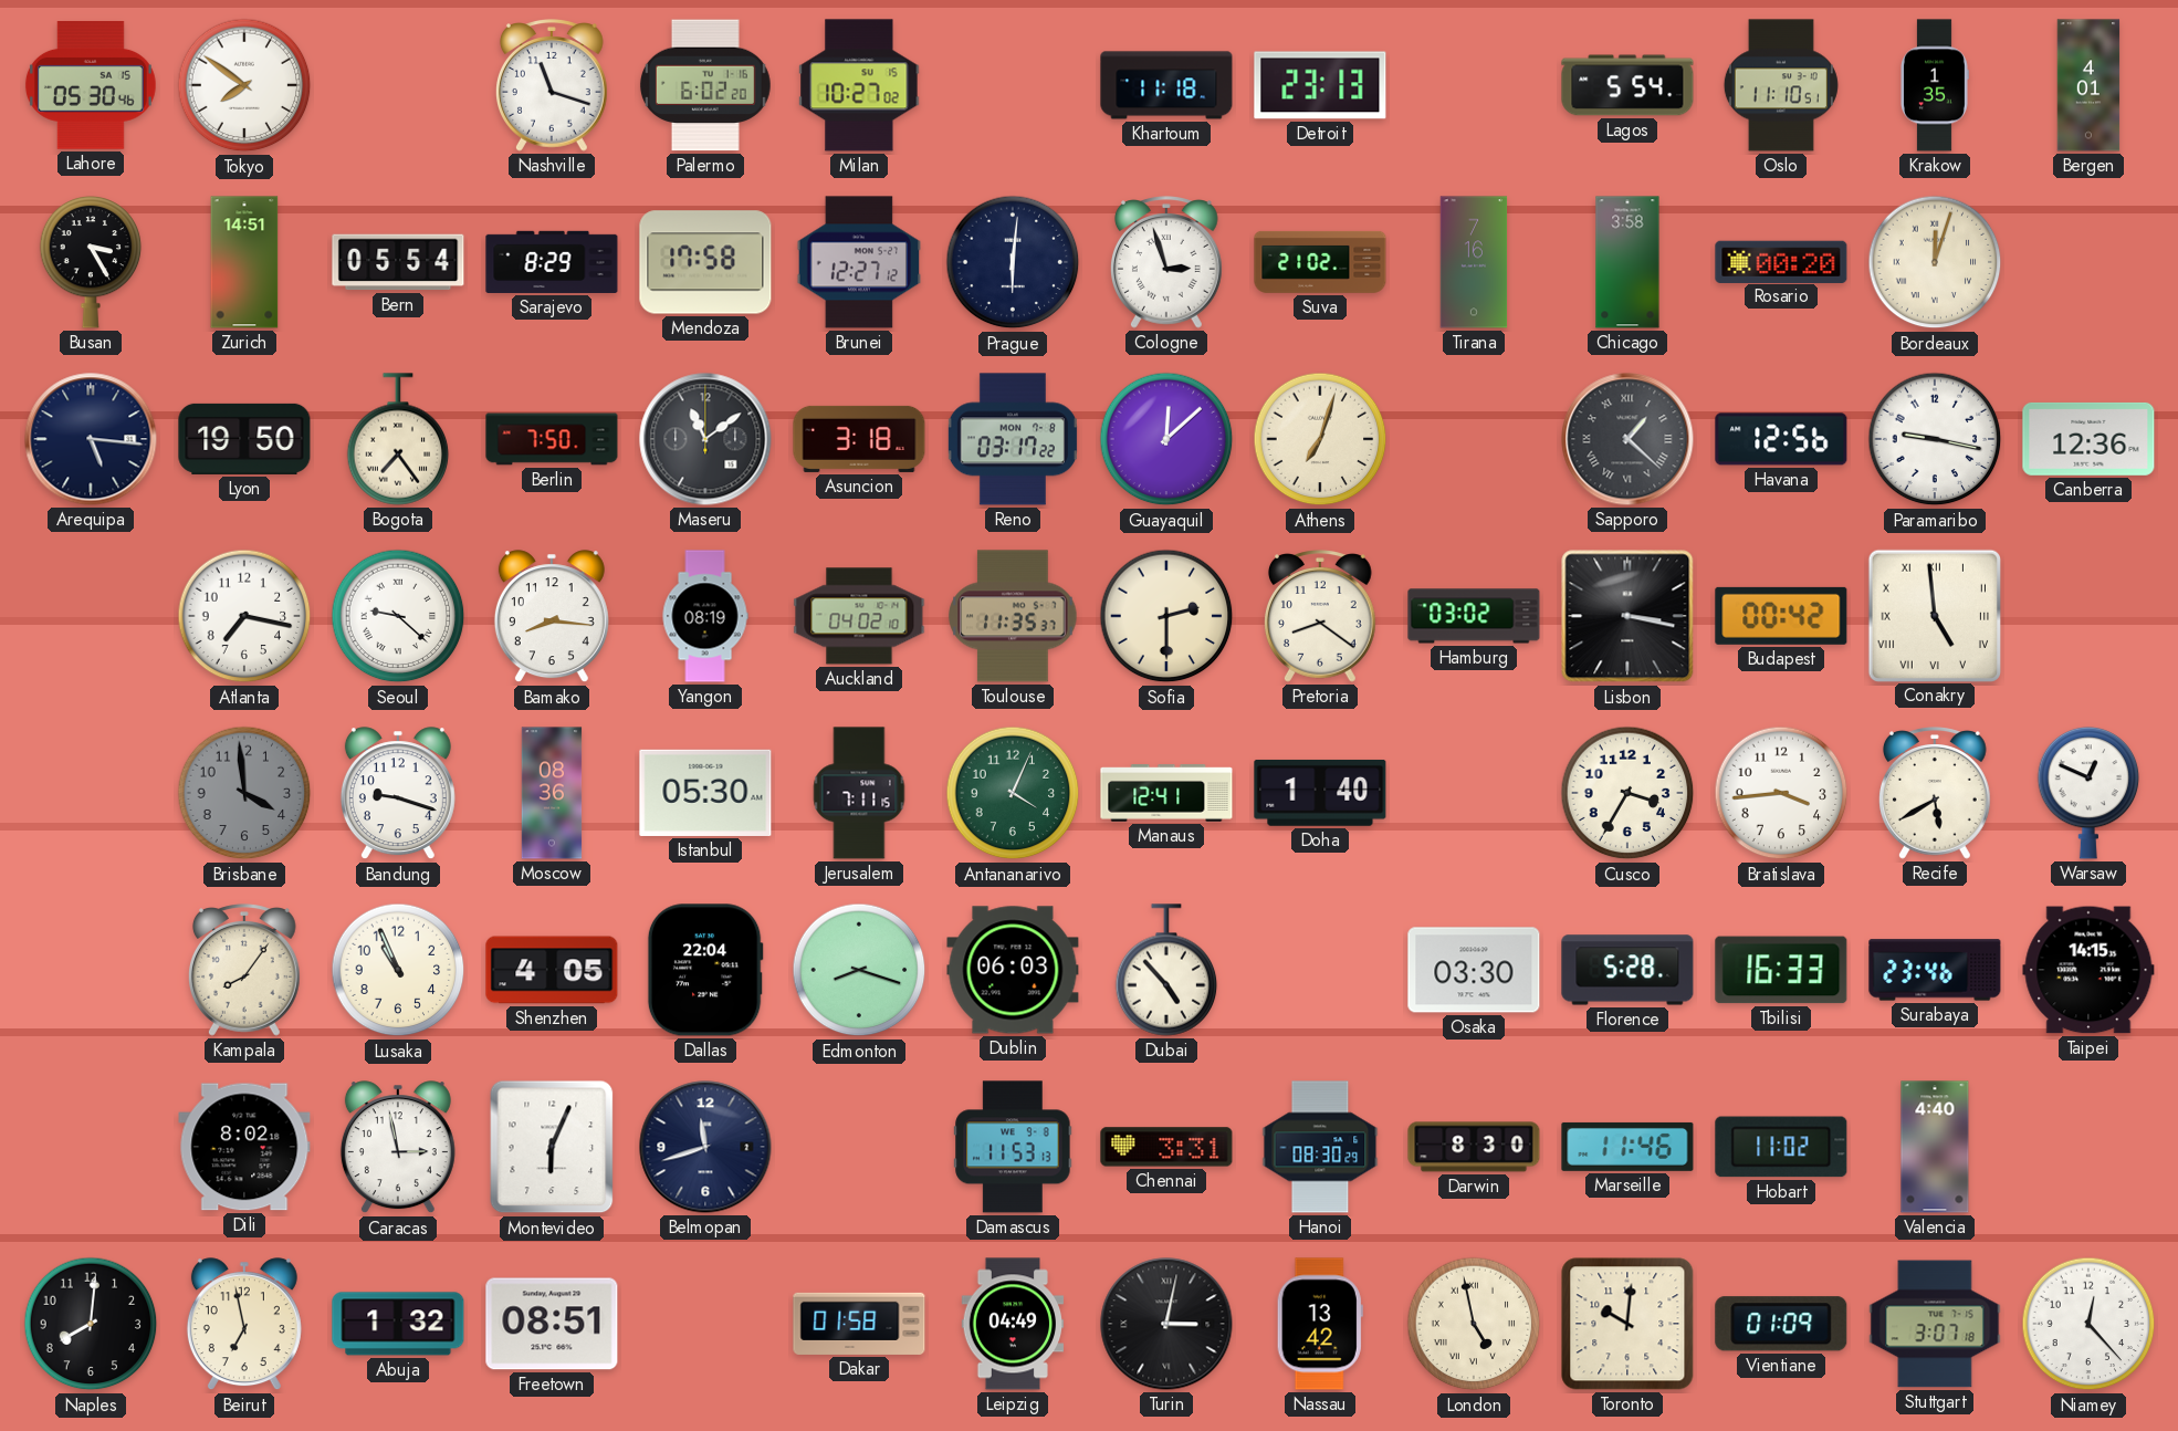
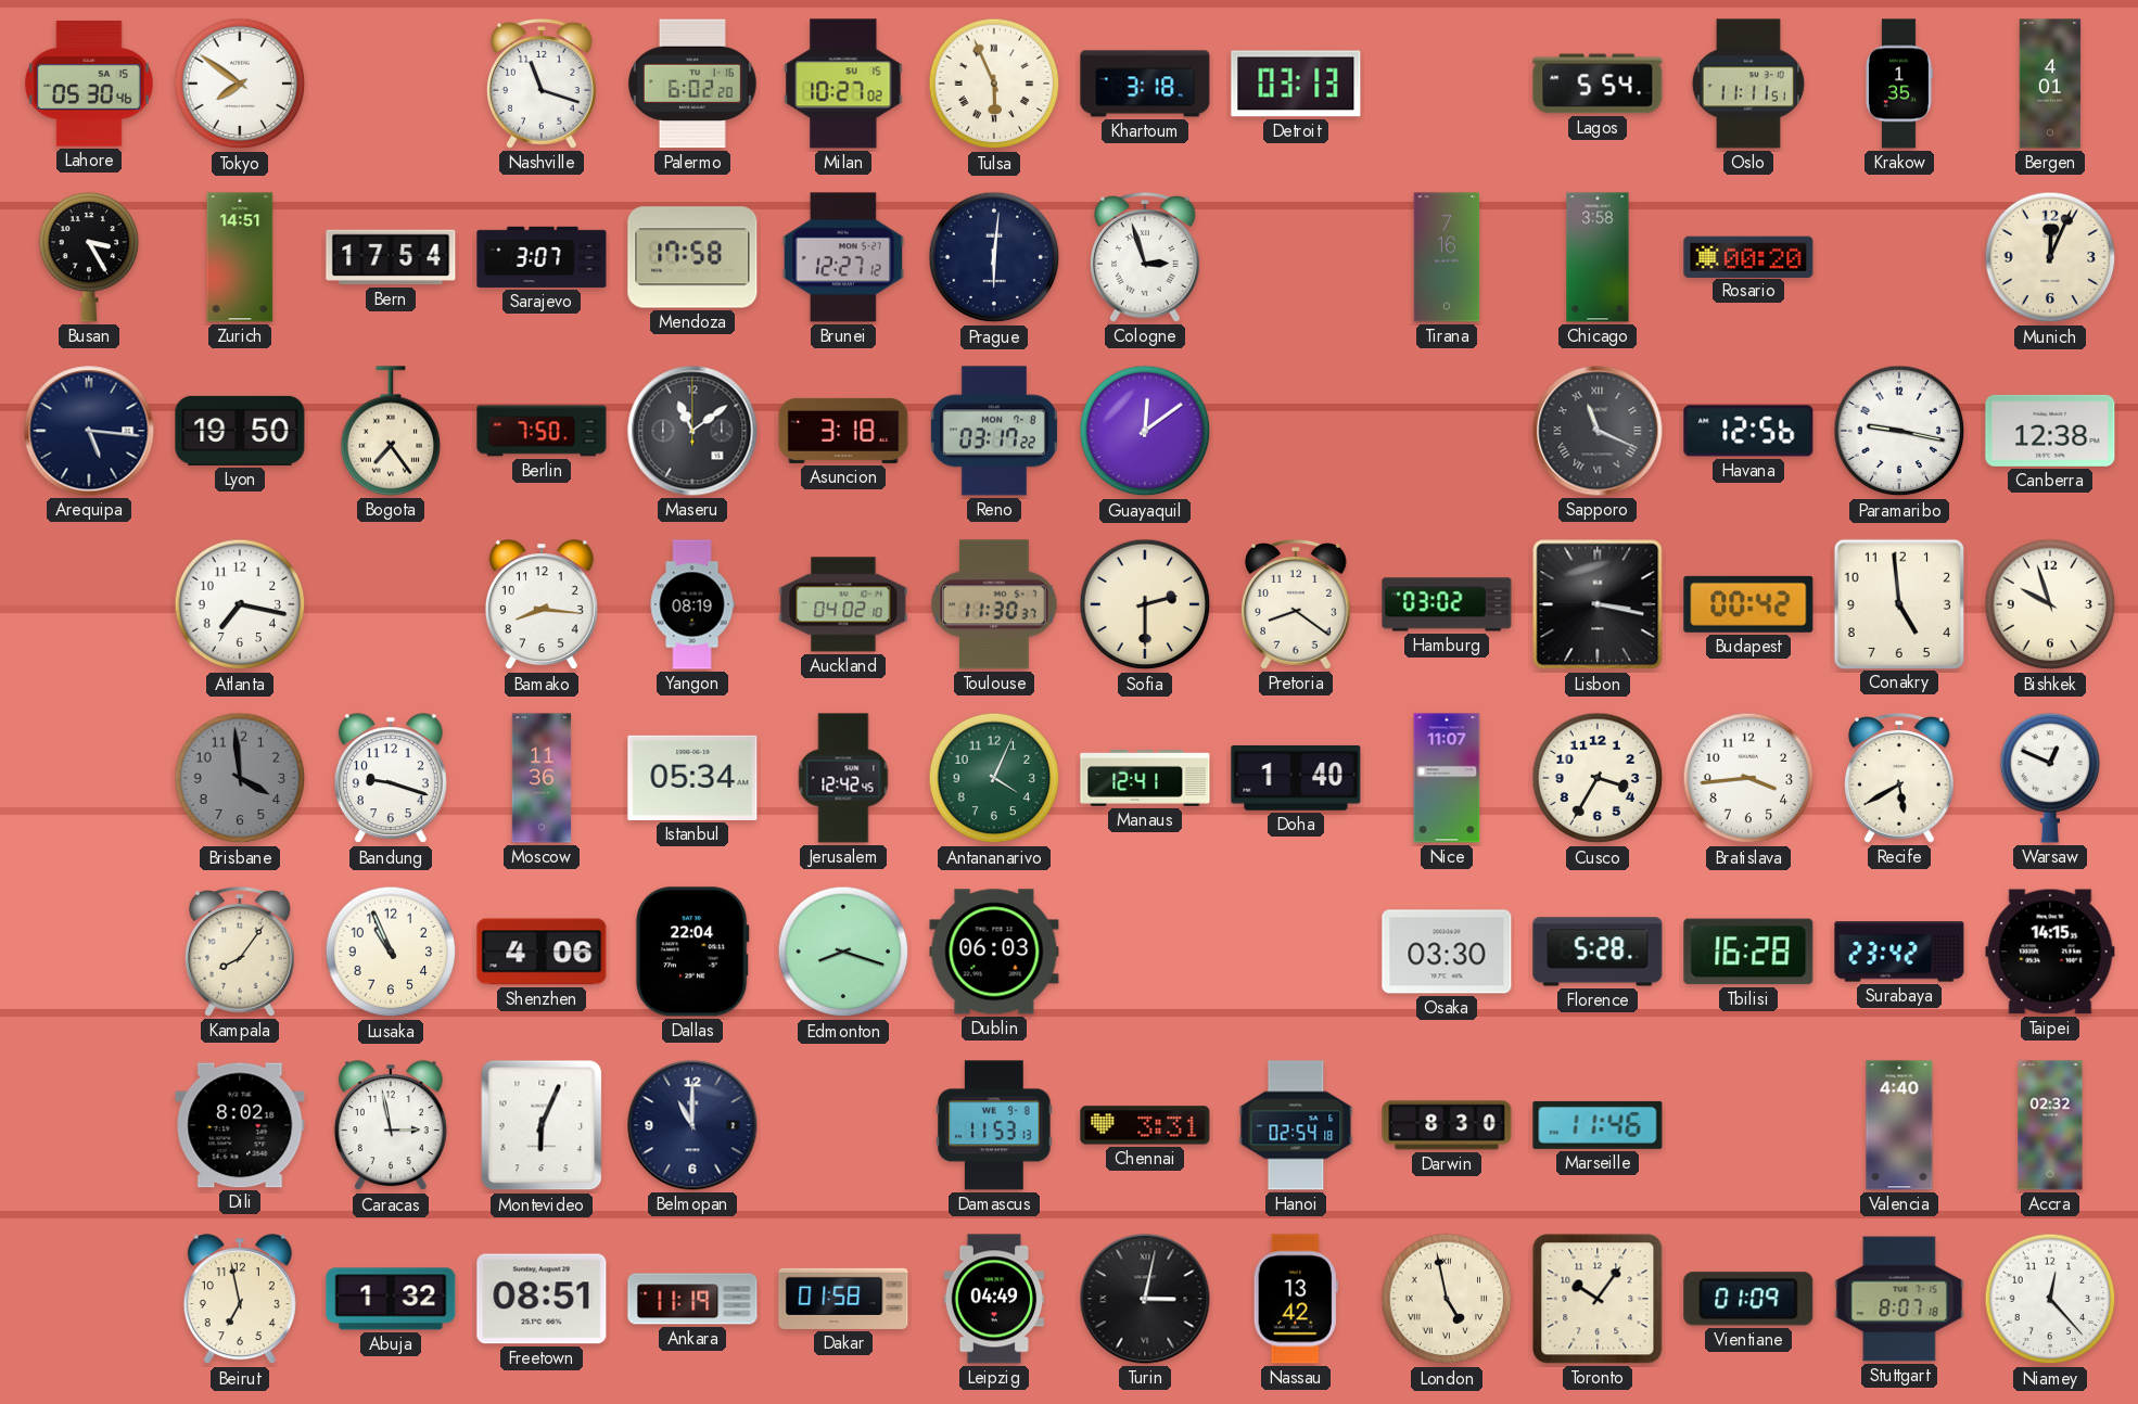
Tulsa: none -> 5:56
Khartoum: 11:18 -> 3:18
Detroit: 23:13 -> 03:13
Oslo: 11:10 -> 11:11
Bern: 05:54 -> 17:54
Sarajevo: 8:29 -> 3:07
Suva: 21:02 -> none
Bordeaux: 12:03 -> none
Munich: none -> 12:04
Guayaquil: 12:08 -> 12:09
Athens: 7:03 -> none
Sapporo: 1:22 -> 11:19
Canberra: 12:36 -> 12:38
Seoul: 9:22 -> none
Toulouse: 11:35 -> 11:30
Conakry numerals: Roman -> Arabic
Bishkek: none -> 9:57
Moscow: 08:36 -> 11:36
Istanbul: 05:30 -> 05:34
Jerusalem: 7:11 -> 12:42
Nice: none -> 11:07
Shenzhen: 4:05 -> 4:06
Dubai: 4:53 -> none
Tbilisi: 16:33 -> 16:28
Surabaya: 23:46 -> 23:42
Belmopan: 11:42 -> 11:00
Hanoi: 08:30 -> 02:54
Hobart: 11:02 -> none
Accra: none -> 02:32
Naples: 8:01 -> none
Ankara: none -> 11:19
Toronto: 10:01 -> 10:06
Stuttgart: 3:07 -> 8:07
